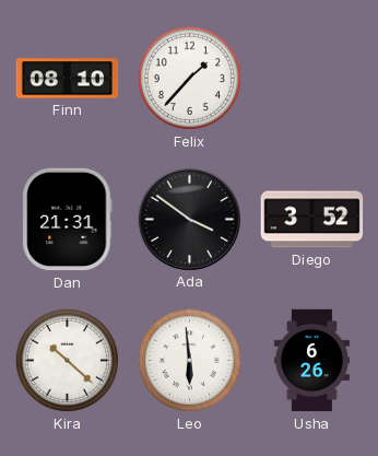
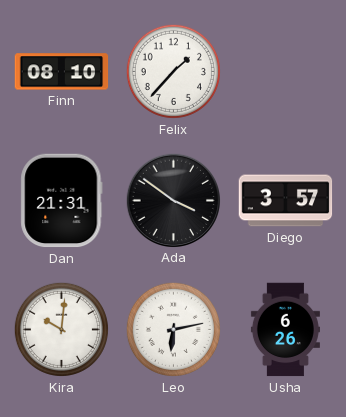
Diego: 3:52 -> 3:57
Kira: 10:22 -> 10:01
Leo: 5:59 -> 6:13
